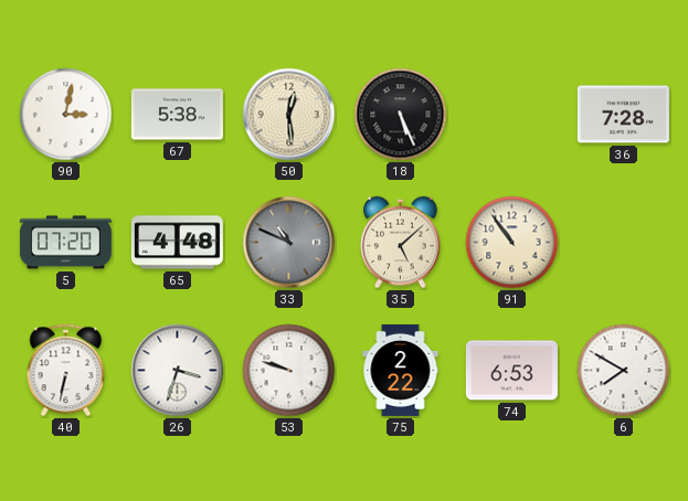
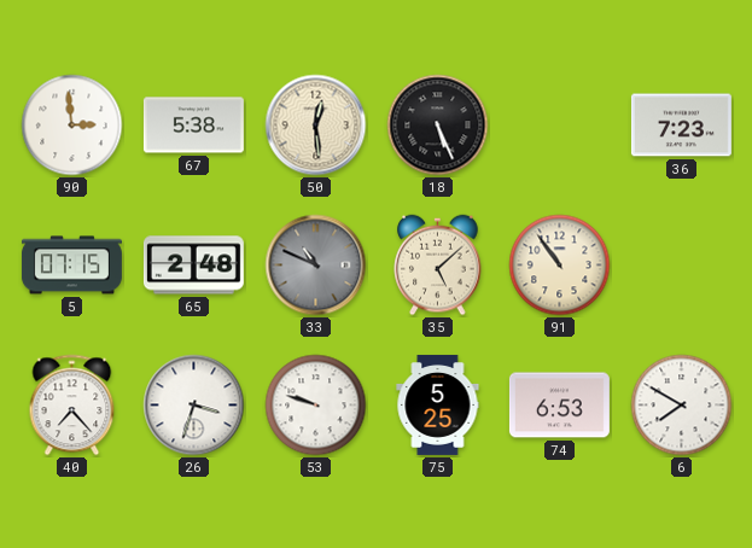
90: 3:02 -> 2:59
36: 7:28 -> 7:23
5: 07:20 -> 07:15
65: 4:48 -> 2:48
40: 6:32 -> 7:23
75: 2:22 -> 5:25
